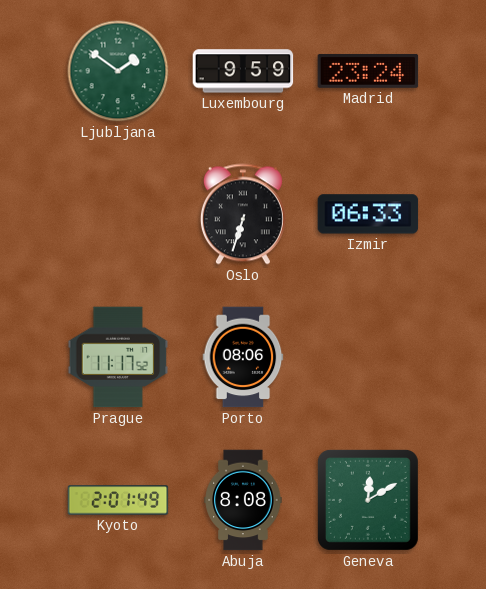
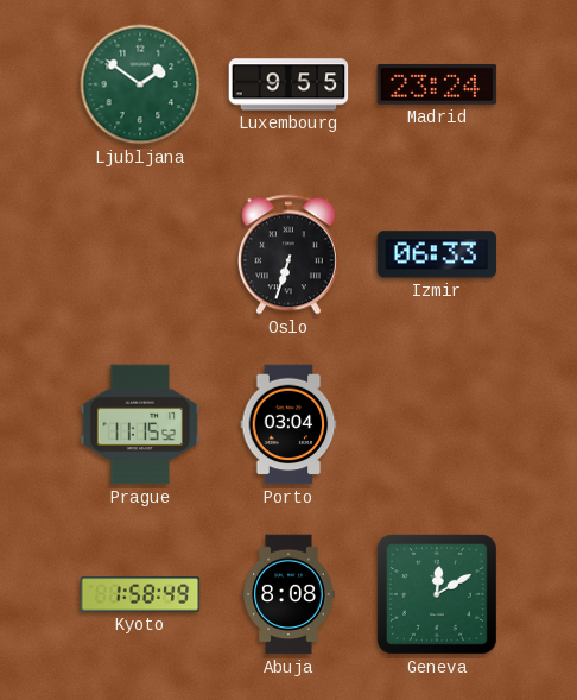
Luxembourg: 9:59 -> 9:55
Prague: 11:17 -> 11:15
Porto: 08:06 -> 03:04
Kyoto: 2:01 -> 1:58
